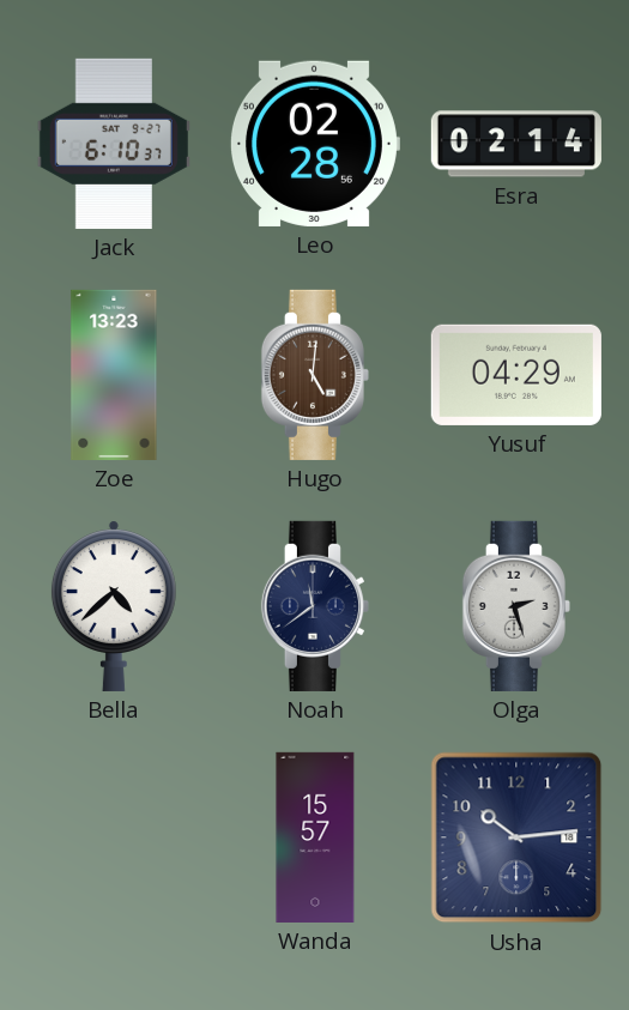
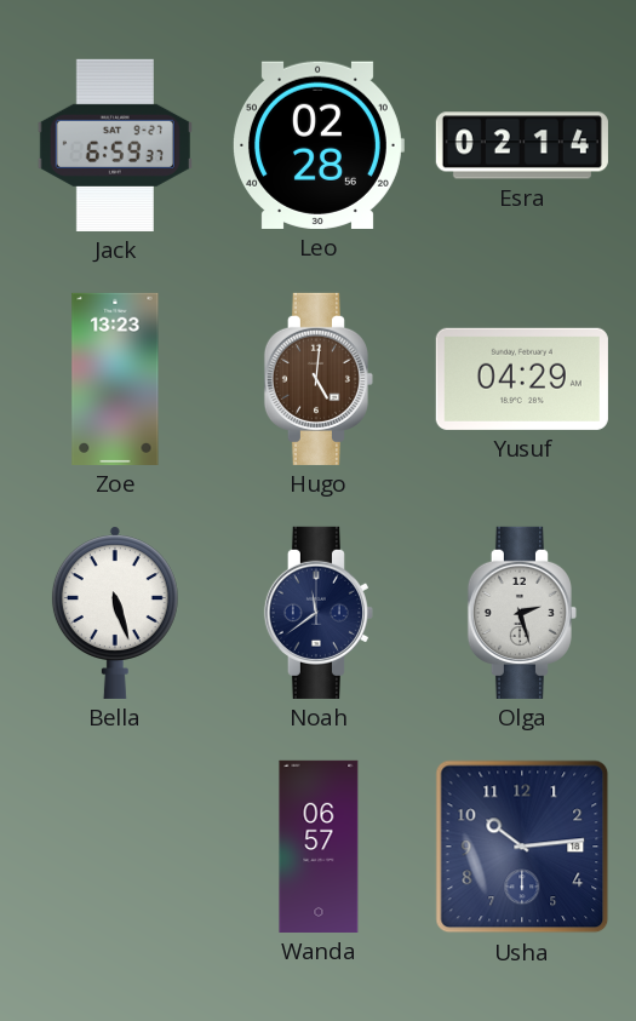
Jack: 6:10 -> 6:59
Bella: 4:38 -> 5:27
Wanda: 15:57 -> 06:57
